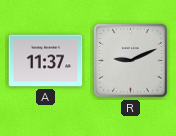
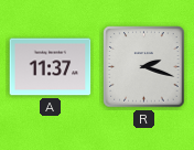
R: 9:11 -> 2:18
